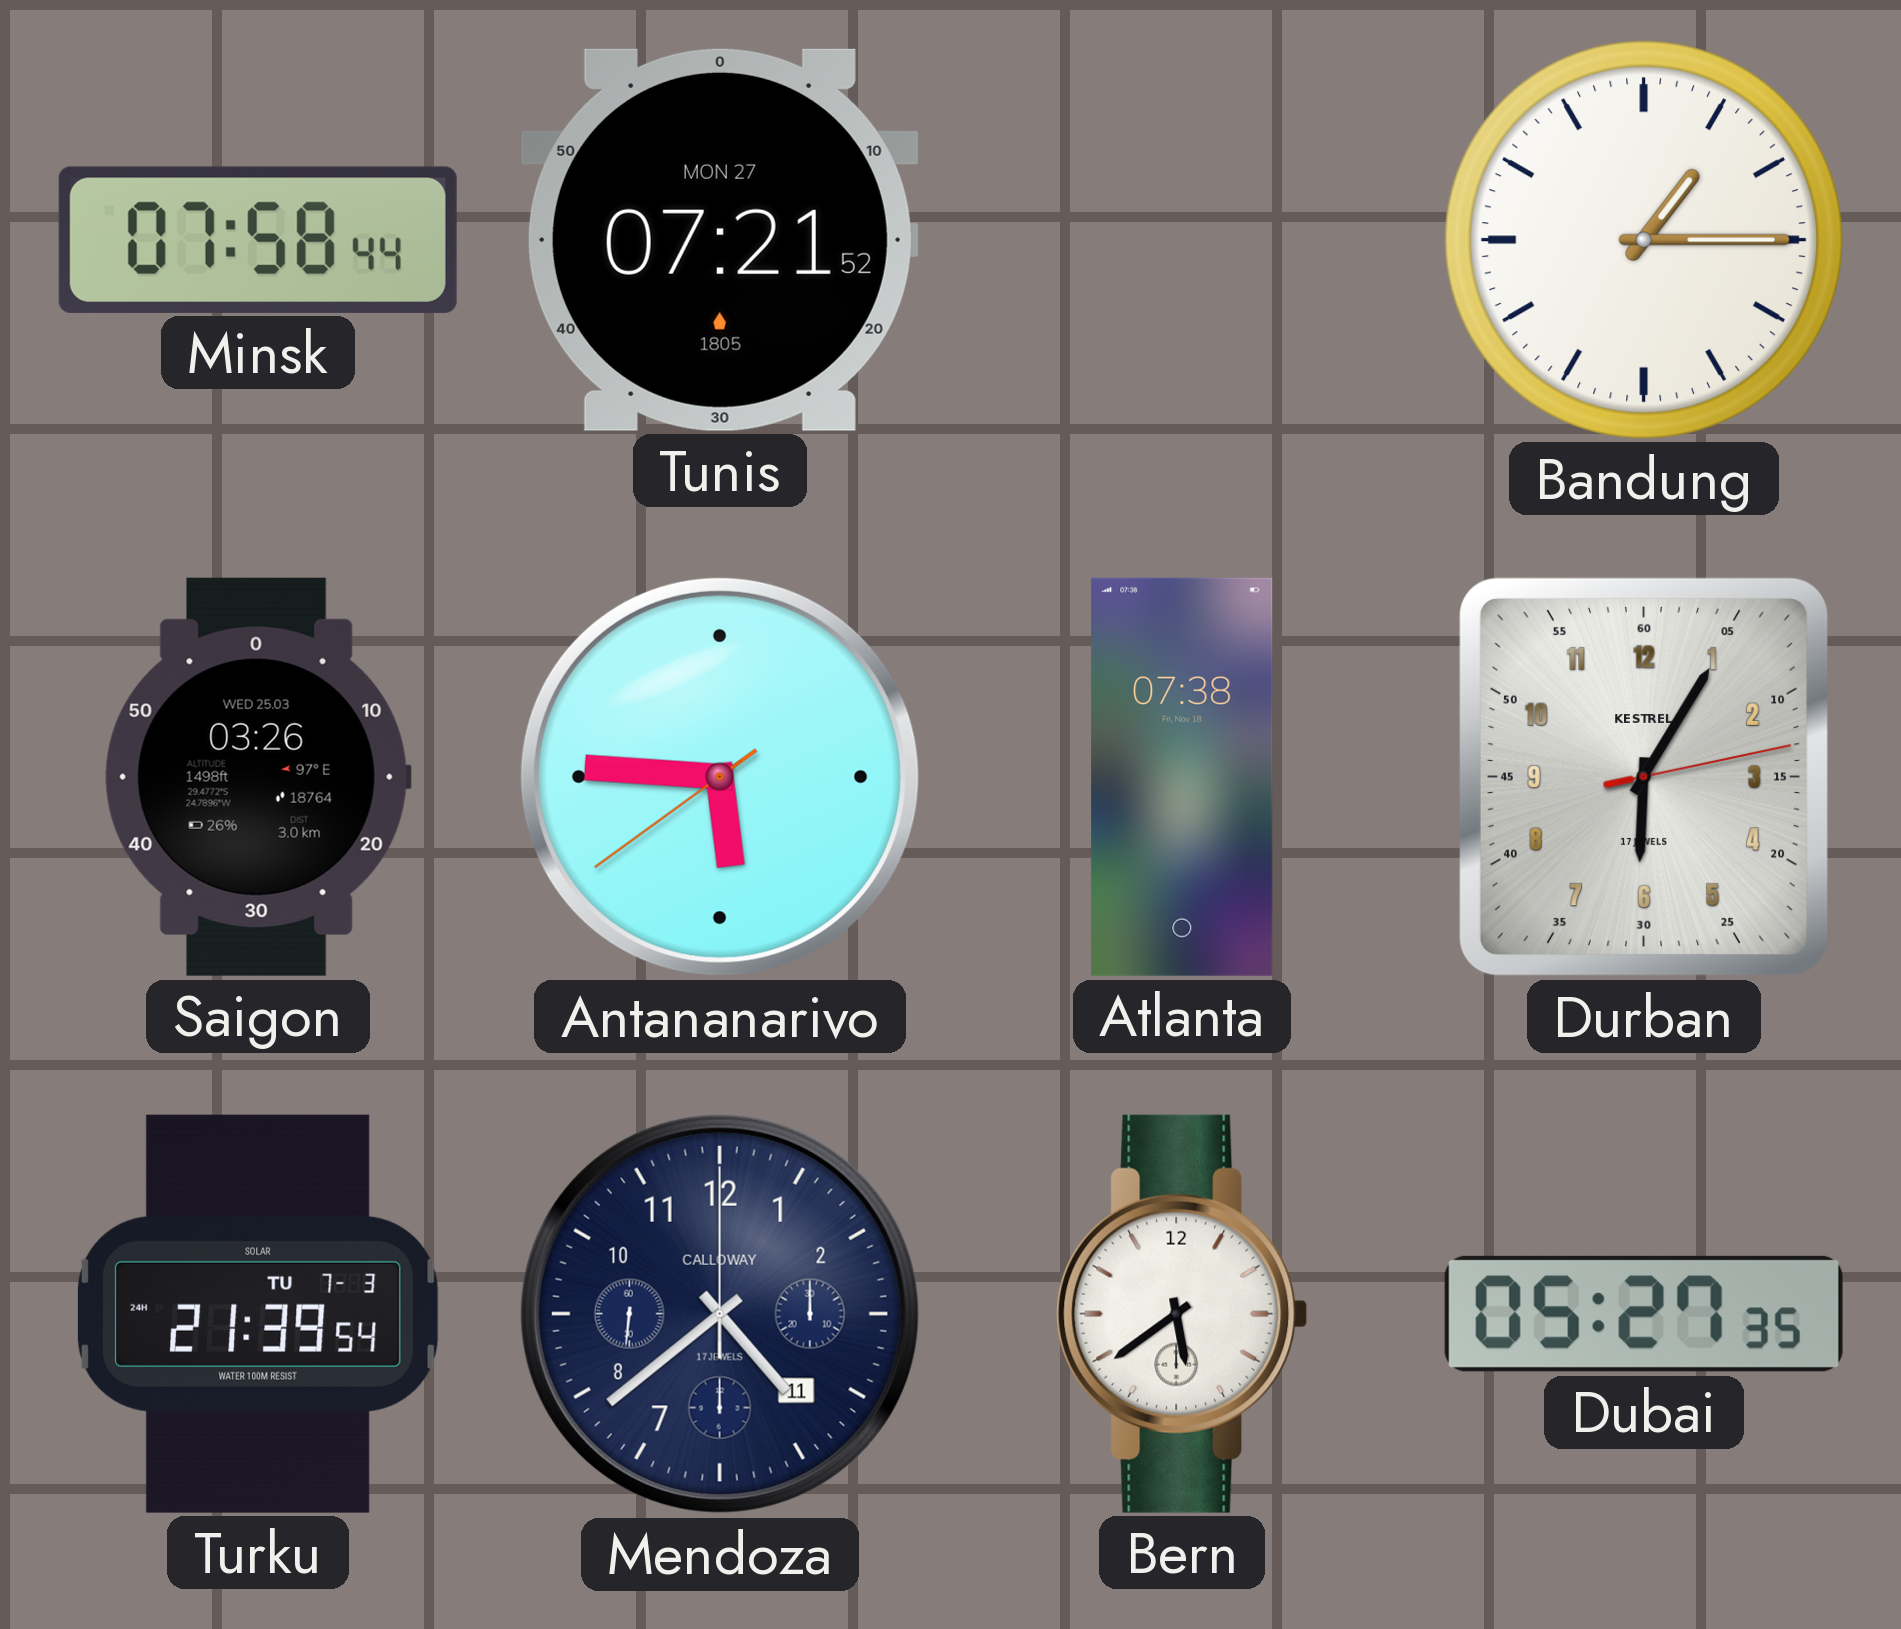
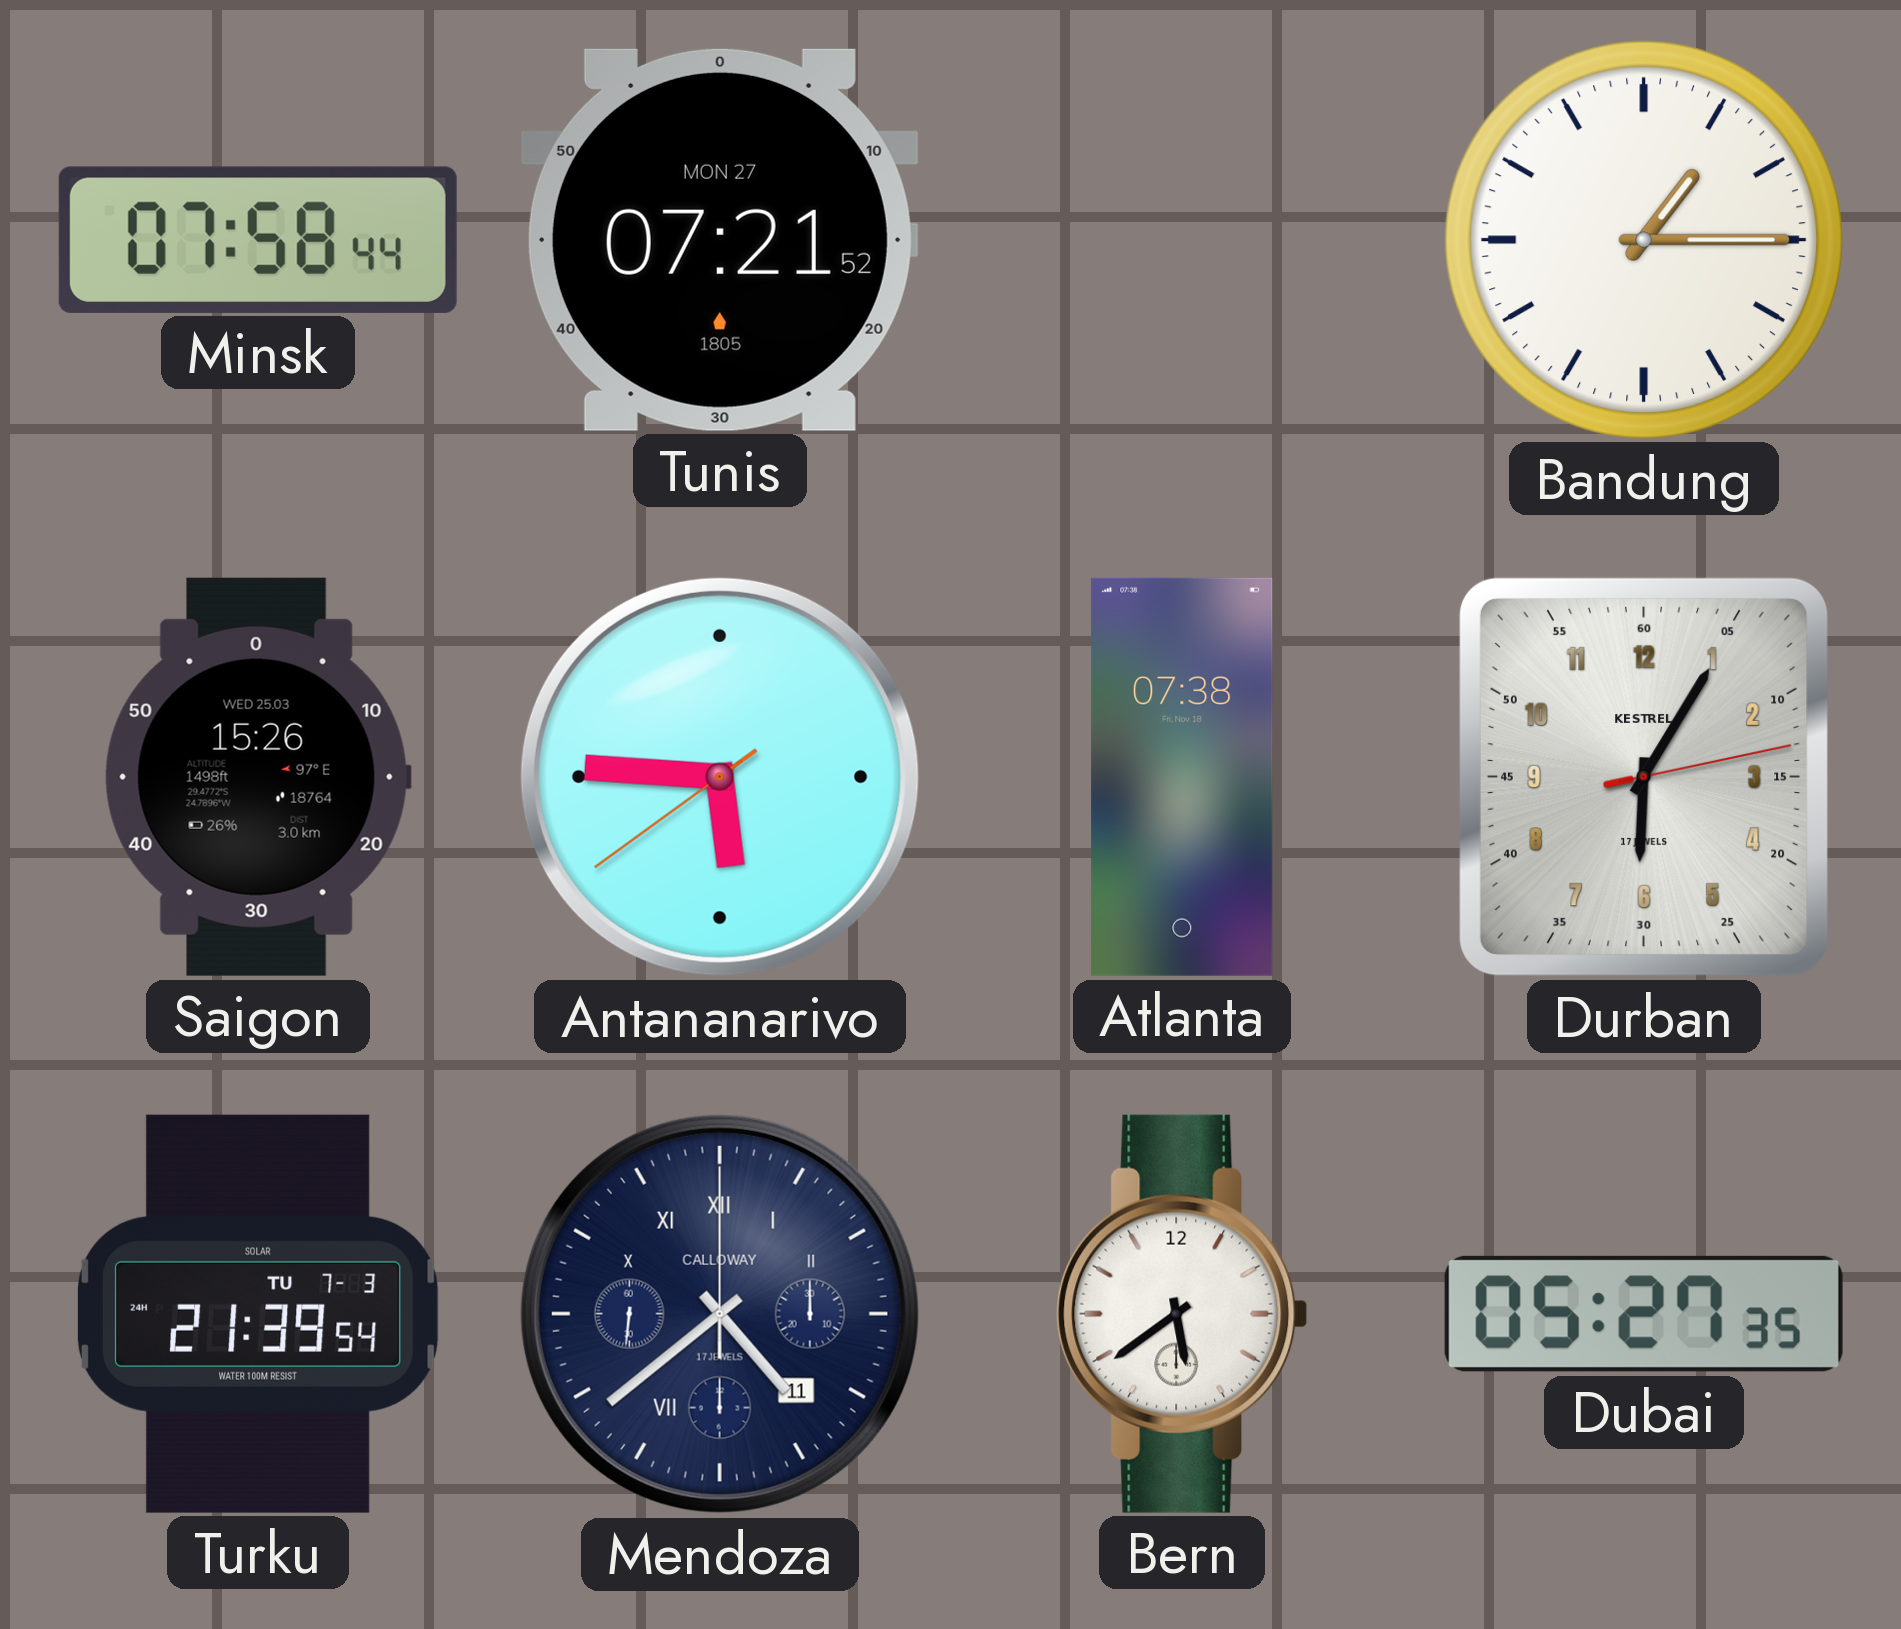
Saigon: 03:26 -> 15:26
Mendoza numerals: Arabic -> Roman
